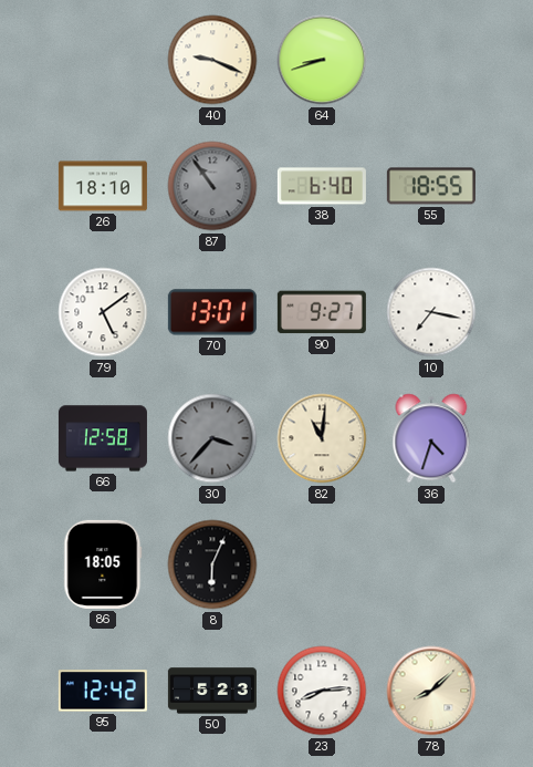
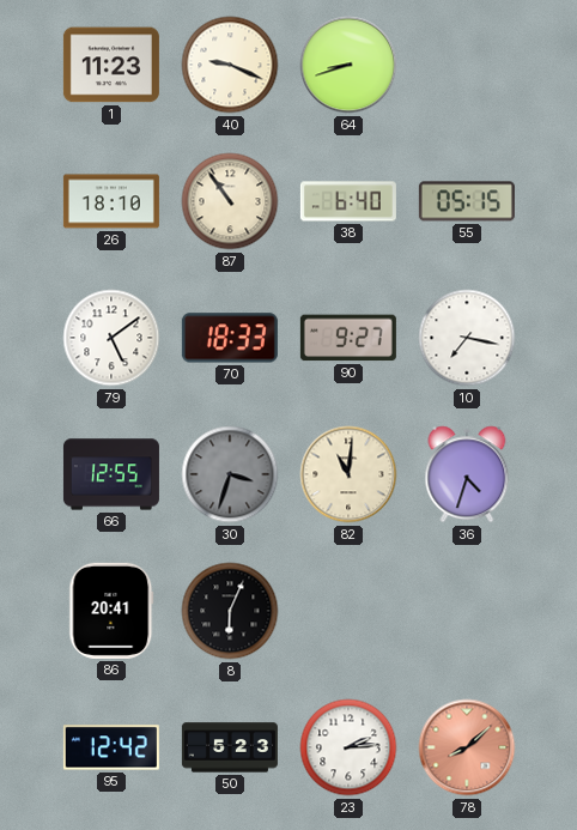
1: none -> 11:23
87 dial: grey -> cream
55: 18:55 -> 05:15
70: 13:01 -> 18:33
66: 12:58 -> 12:55
30: 3:37 -> 3:33
86: 18:05 -> 20:41
23: 8:14 -> 2:14
78 dial: cream -> salmon
